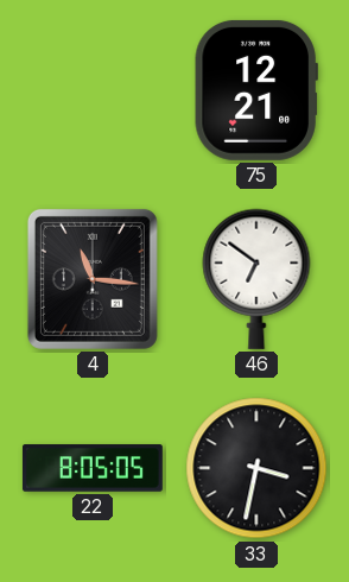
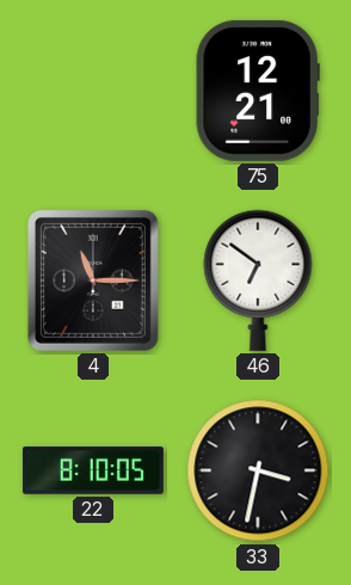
4: 11:16 -> 11:15
22: 8:05 -> 8:10
